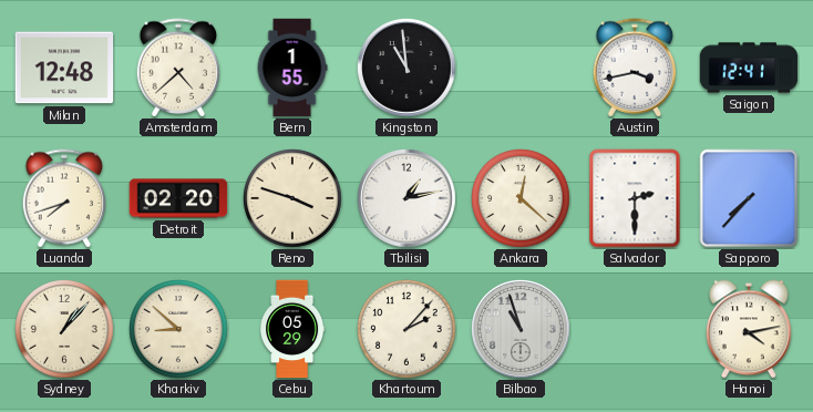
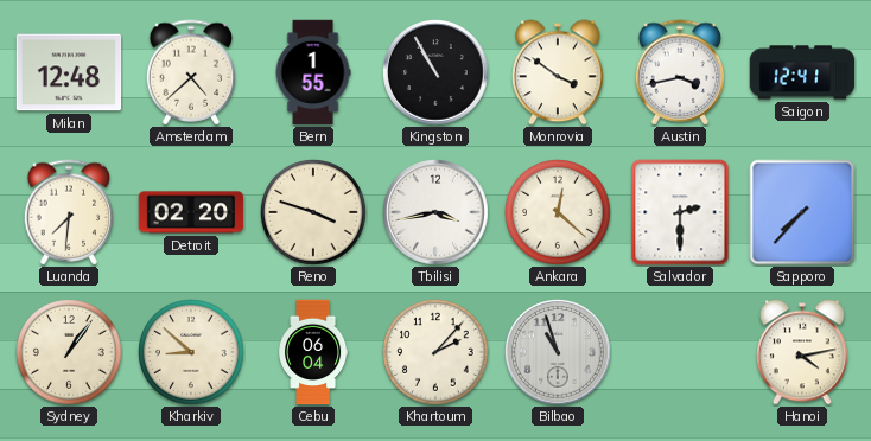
Kingston: 10:59 -> 10:55
Monrovia: none -> 3:51
Luanda: 7:42 -> 7:31
Tbilisi: 1:13 -> 3:43
Sydney: 1:07 -> 1:06
Cebu: 05:29 -> 06:04
